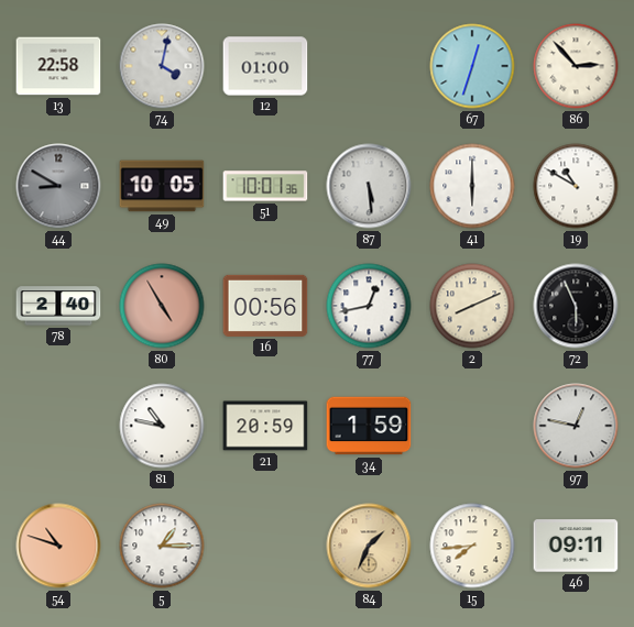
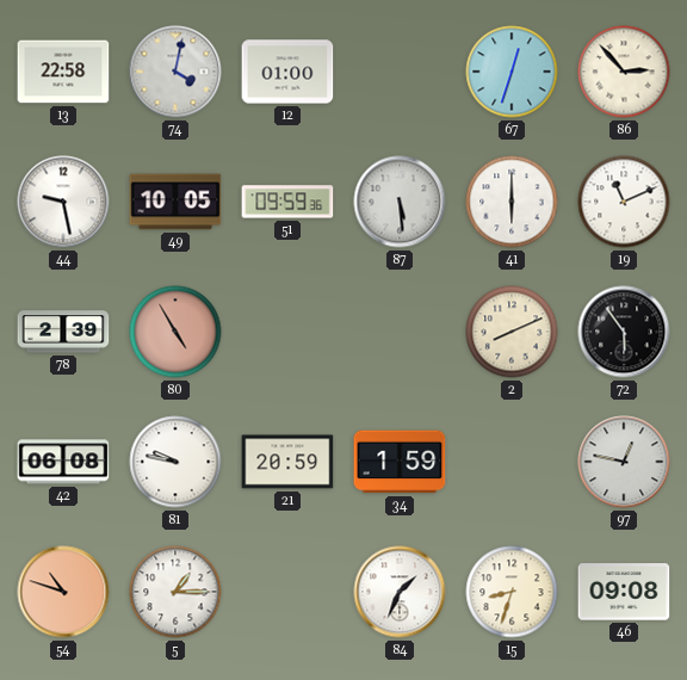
44: 8:50 -> 9:28
44 dial: grey -> white
51: 10:01 -> 09:59
19: 10:50 -> 11:11
78: 2:40 -> 2:39
16: 00:56 -> none
77: 12:43 -> none
72: 5:56 -> 5:54
42: none -> 06:08
81: 10:47 -> 9:47
84 dial: champagne -> white
15: 7:44 -> 8:33
46: 09:11 -> 09:08
